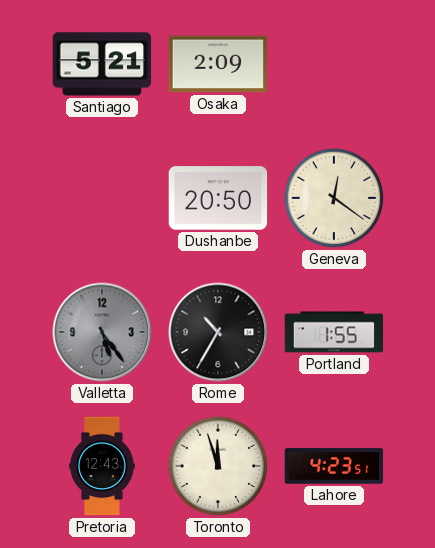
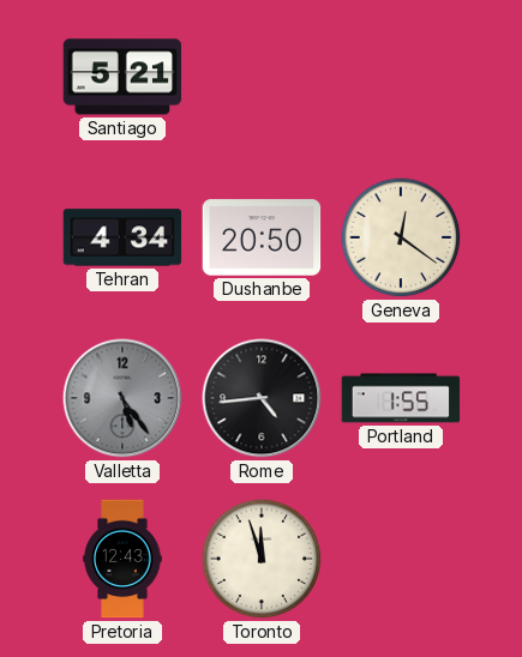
Osaka: 2:09 -> none
Tehran: none -> 4:34
Rome: 10:35 -> 4:44
Lahore: 4:23 -> none
